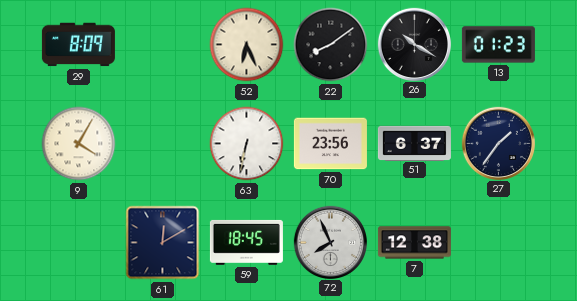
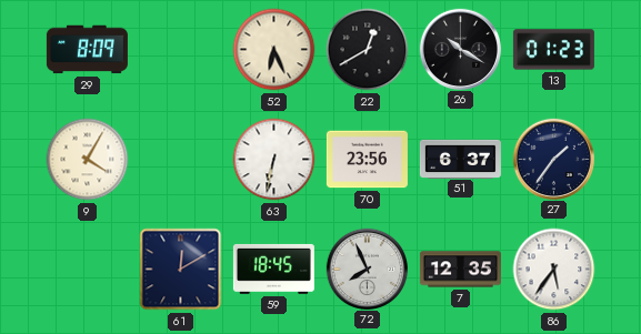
22: 8:09 -> 12:40
7: 12:38 -> 12:35
86: none -> 5:36
